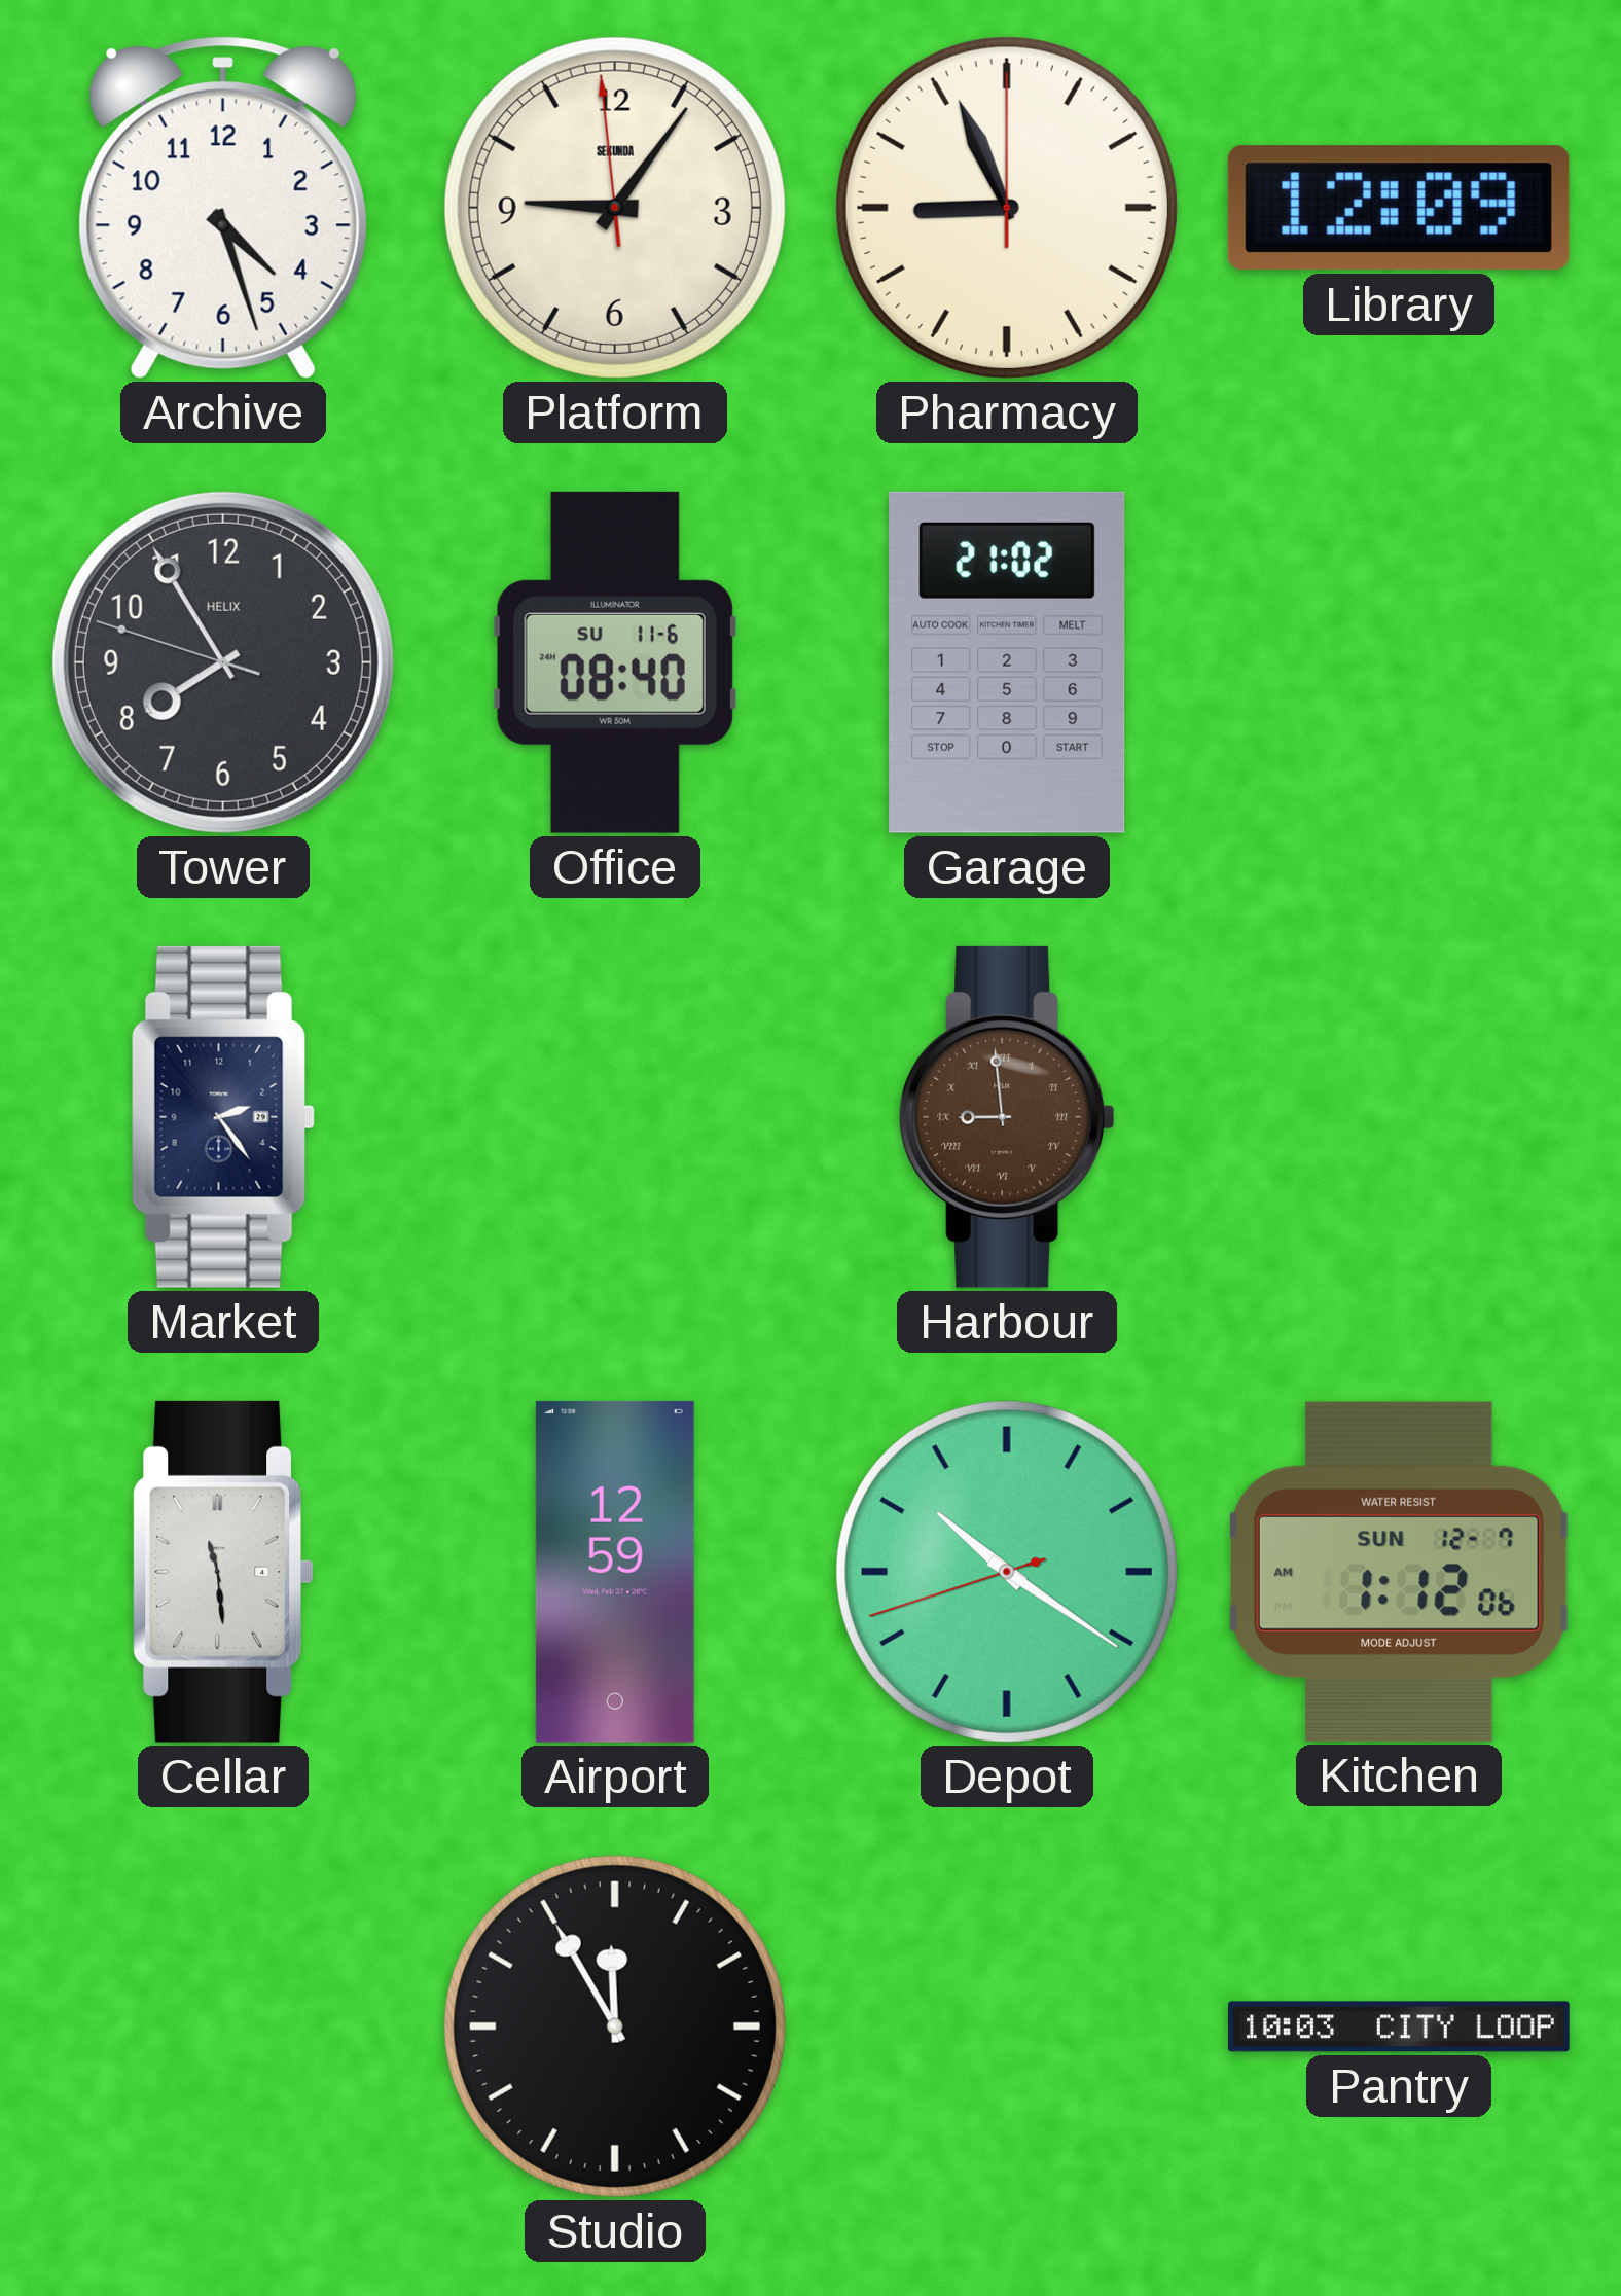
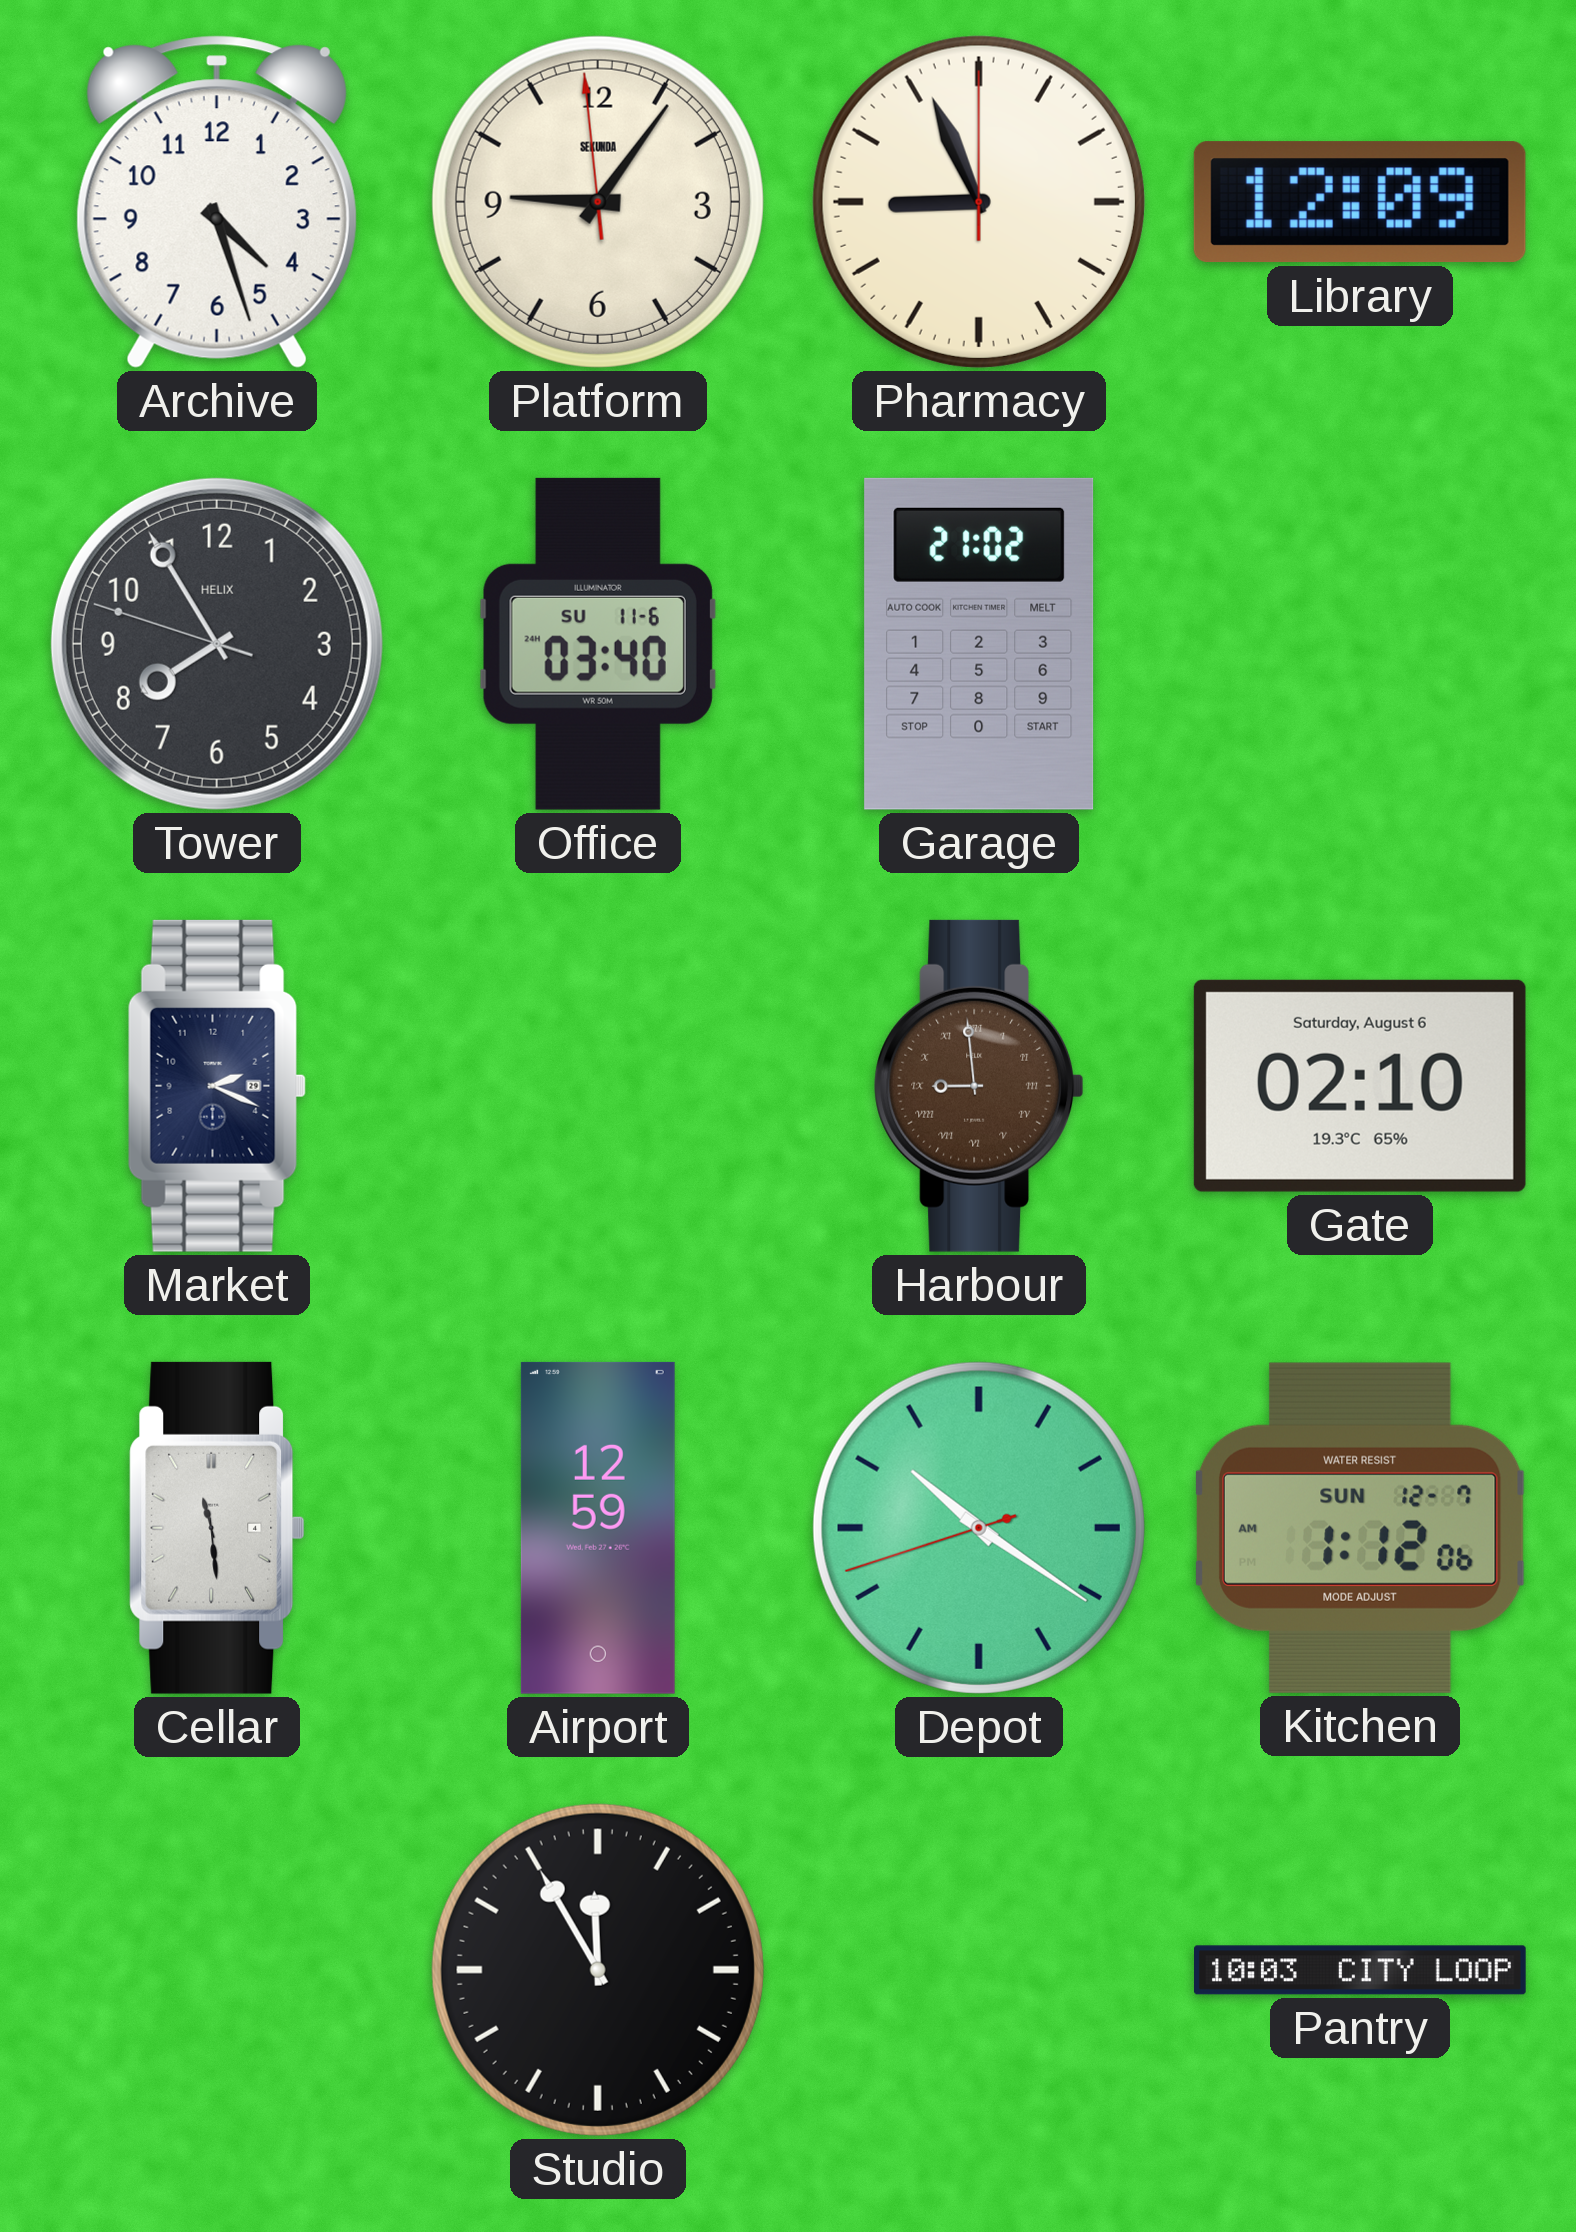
Office: 08:40 -> 03:40
Market: 2:24 -> 2:19
Gate: none -> 02:10
